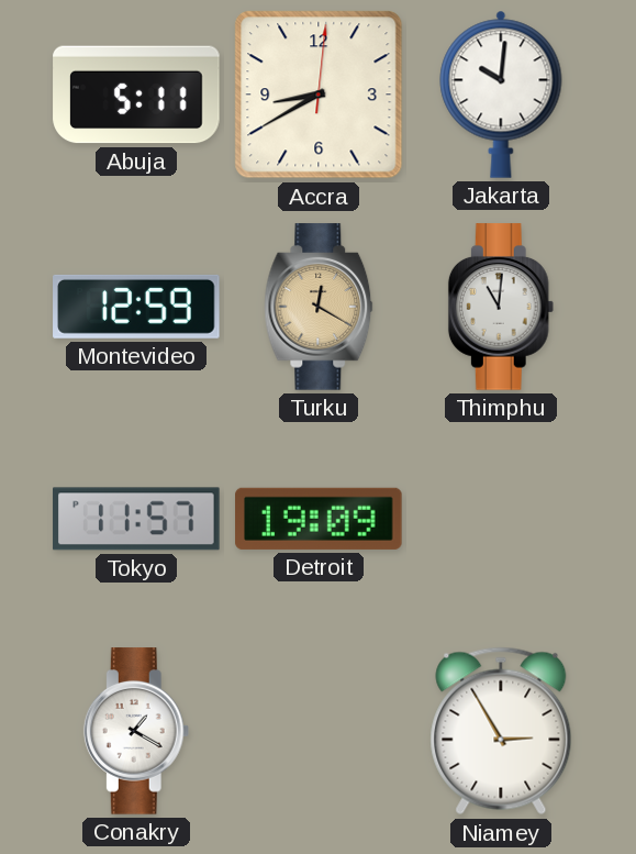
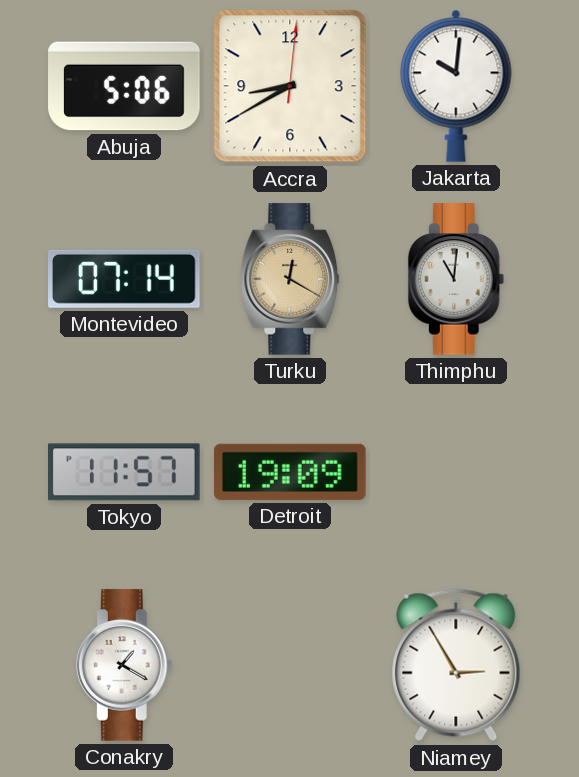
Abuja: 5:11 -> 5:06
Montevideo: 12:59 -> 07:14
